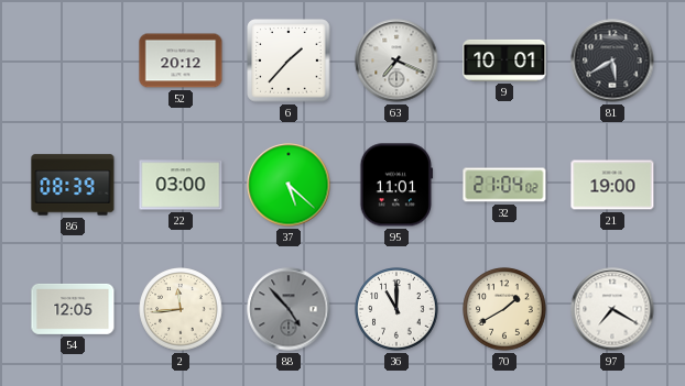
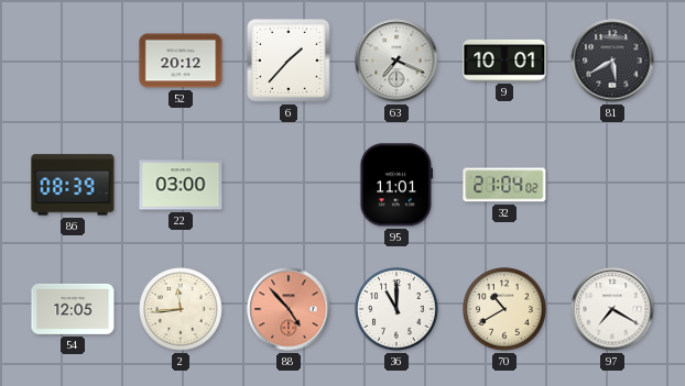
37: 5:22 -> none
21: 19:00 -> none
88 dial: grey -> salmon
70: 1:40 -> 10:40
